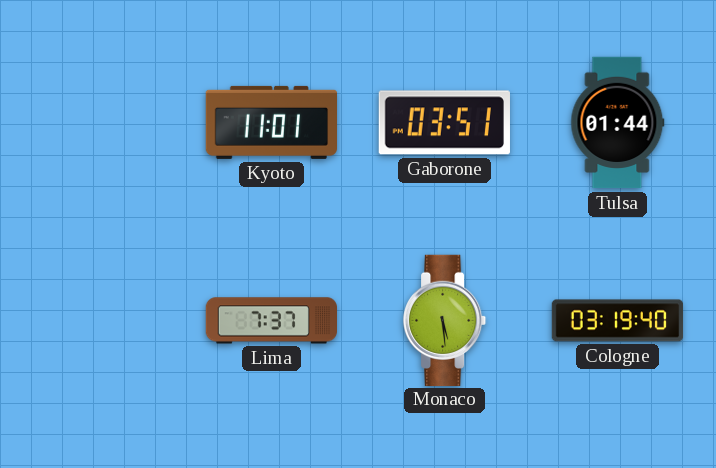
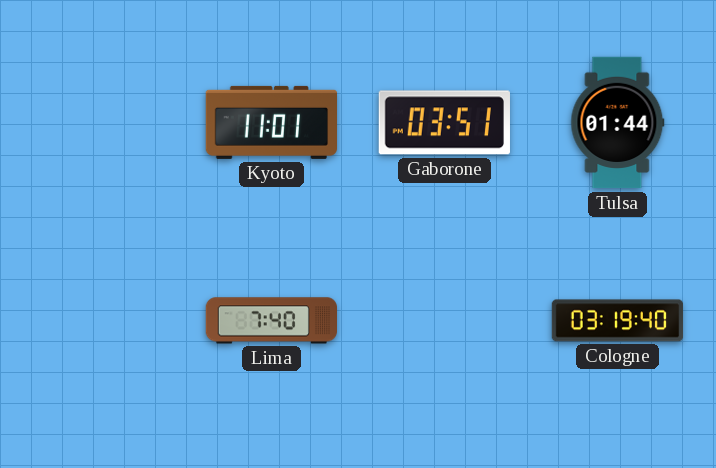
Lima: 7:37 -> 7:40
Monaco: 5:29 -> none
